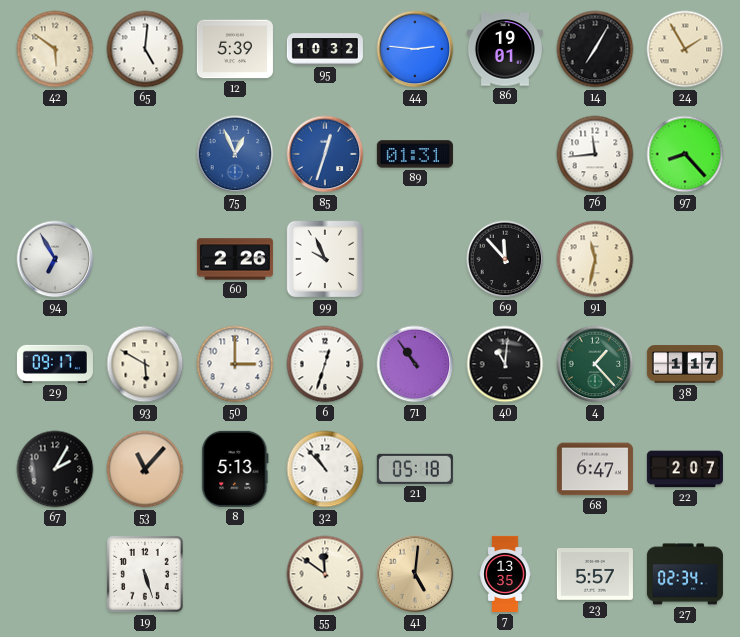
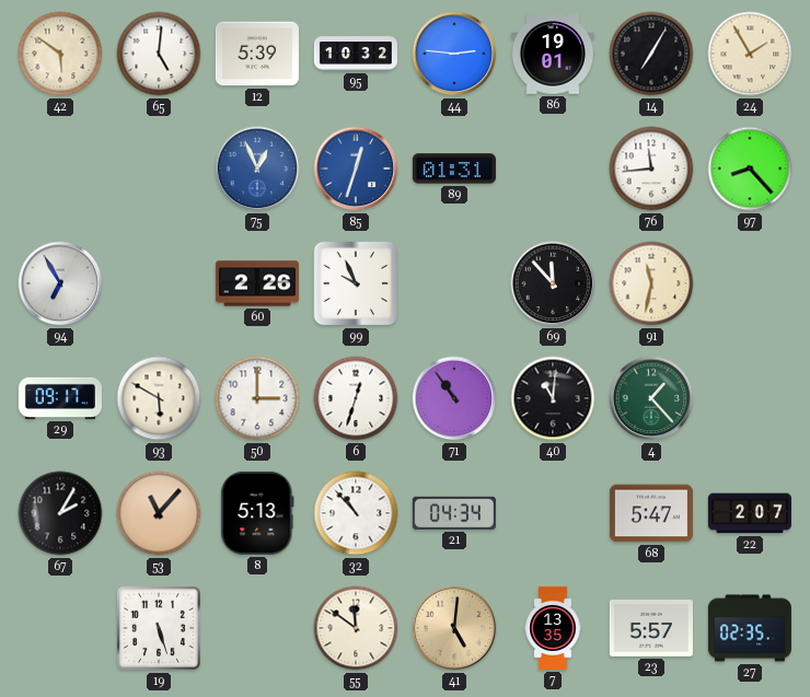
38: 1:17 -> none
21: 05:18 -> 04:34
68: 6:47 -> 5:47
27: 02:34 -> 02:35
